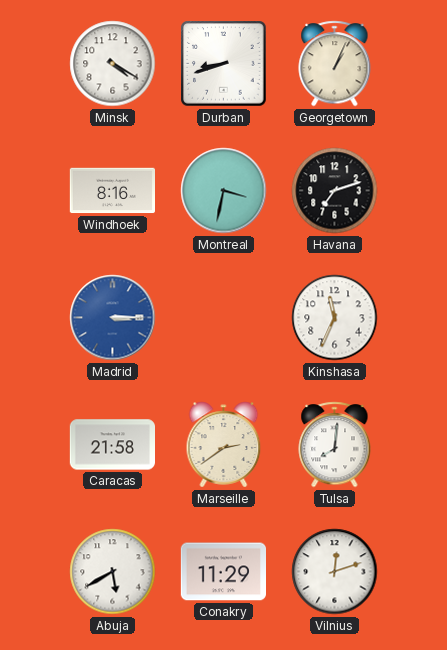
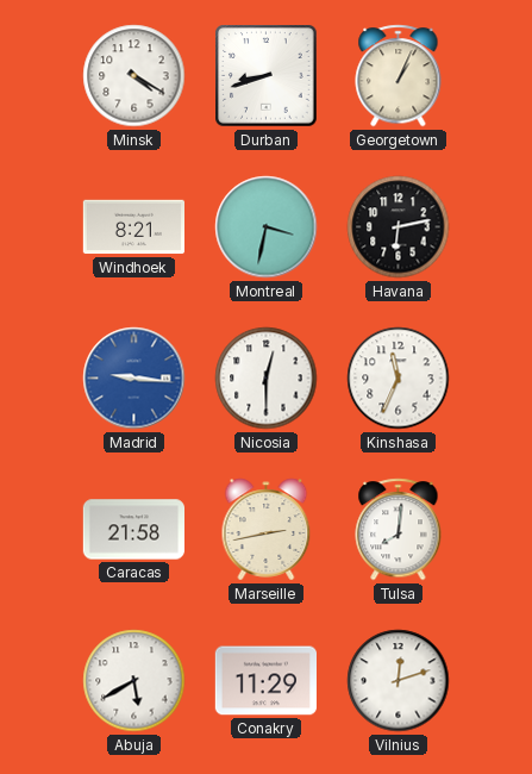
Windhoek: 8:16 -> 8:21
Havana: 7:12 -> 6:13
Madrid: 3:15 -> 9:16
Nicosia: none -> 12:30
Marseille: 2:39 -> 2:43
